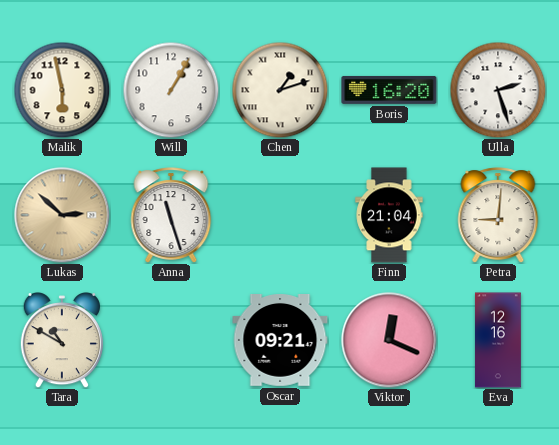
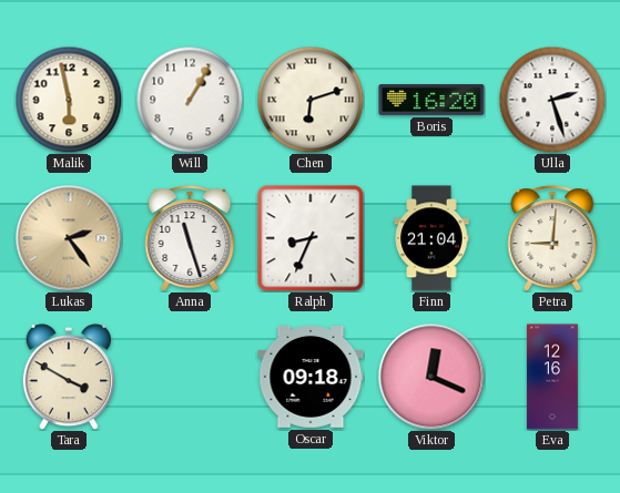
Chen: 1:12 -> 6:12
Lukas: 2:52 -> 2:24
Ralph: none -> 8:34
Tara: 10:50 -> 3:50
Oscar: 09:21 -> 09:18
